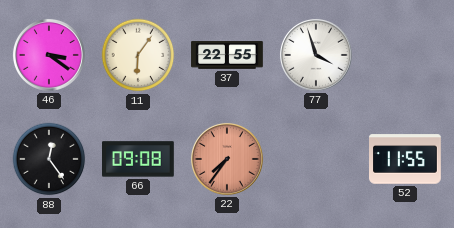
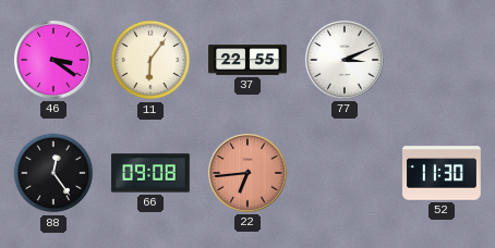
77: 3:57 -> 3:11
22: 7:36 -> 6:44
52: 11:55 -> 11:30
